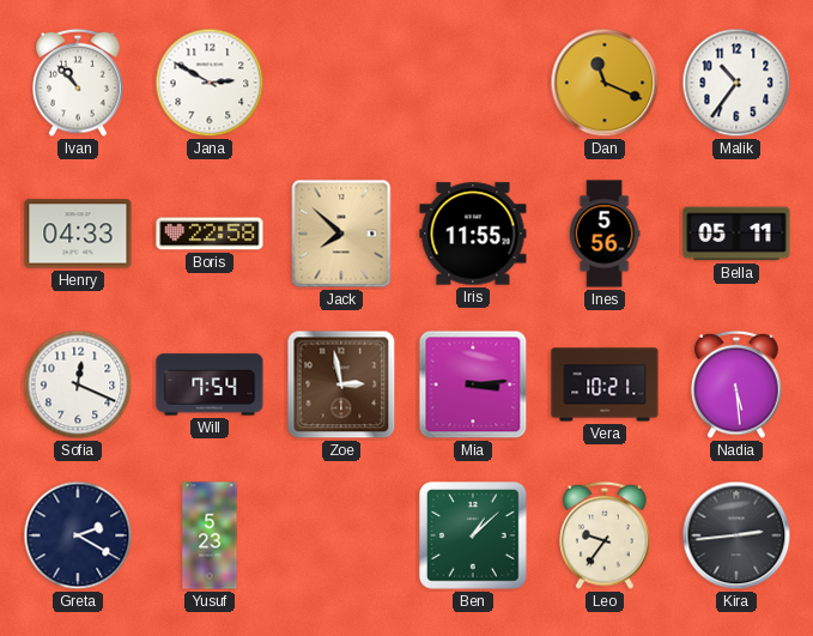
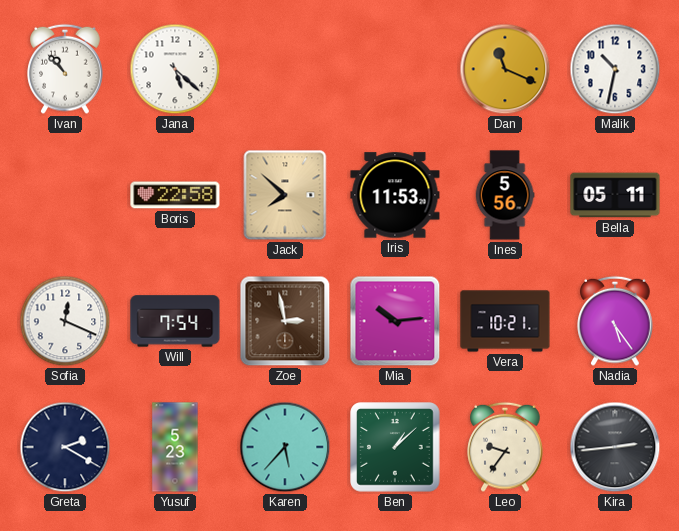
Jana: 2:50 -> 5:22
Malik: 10:36 -> 10:32
Henry: 04:33 -> none
Iris: 11:55 -> 11:53
Mia: 3:14 -> 10:14
Nadia: 5:29 -> 5:24
Karen: none -> 5:37
